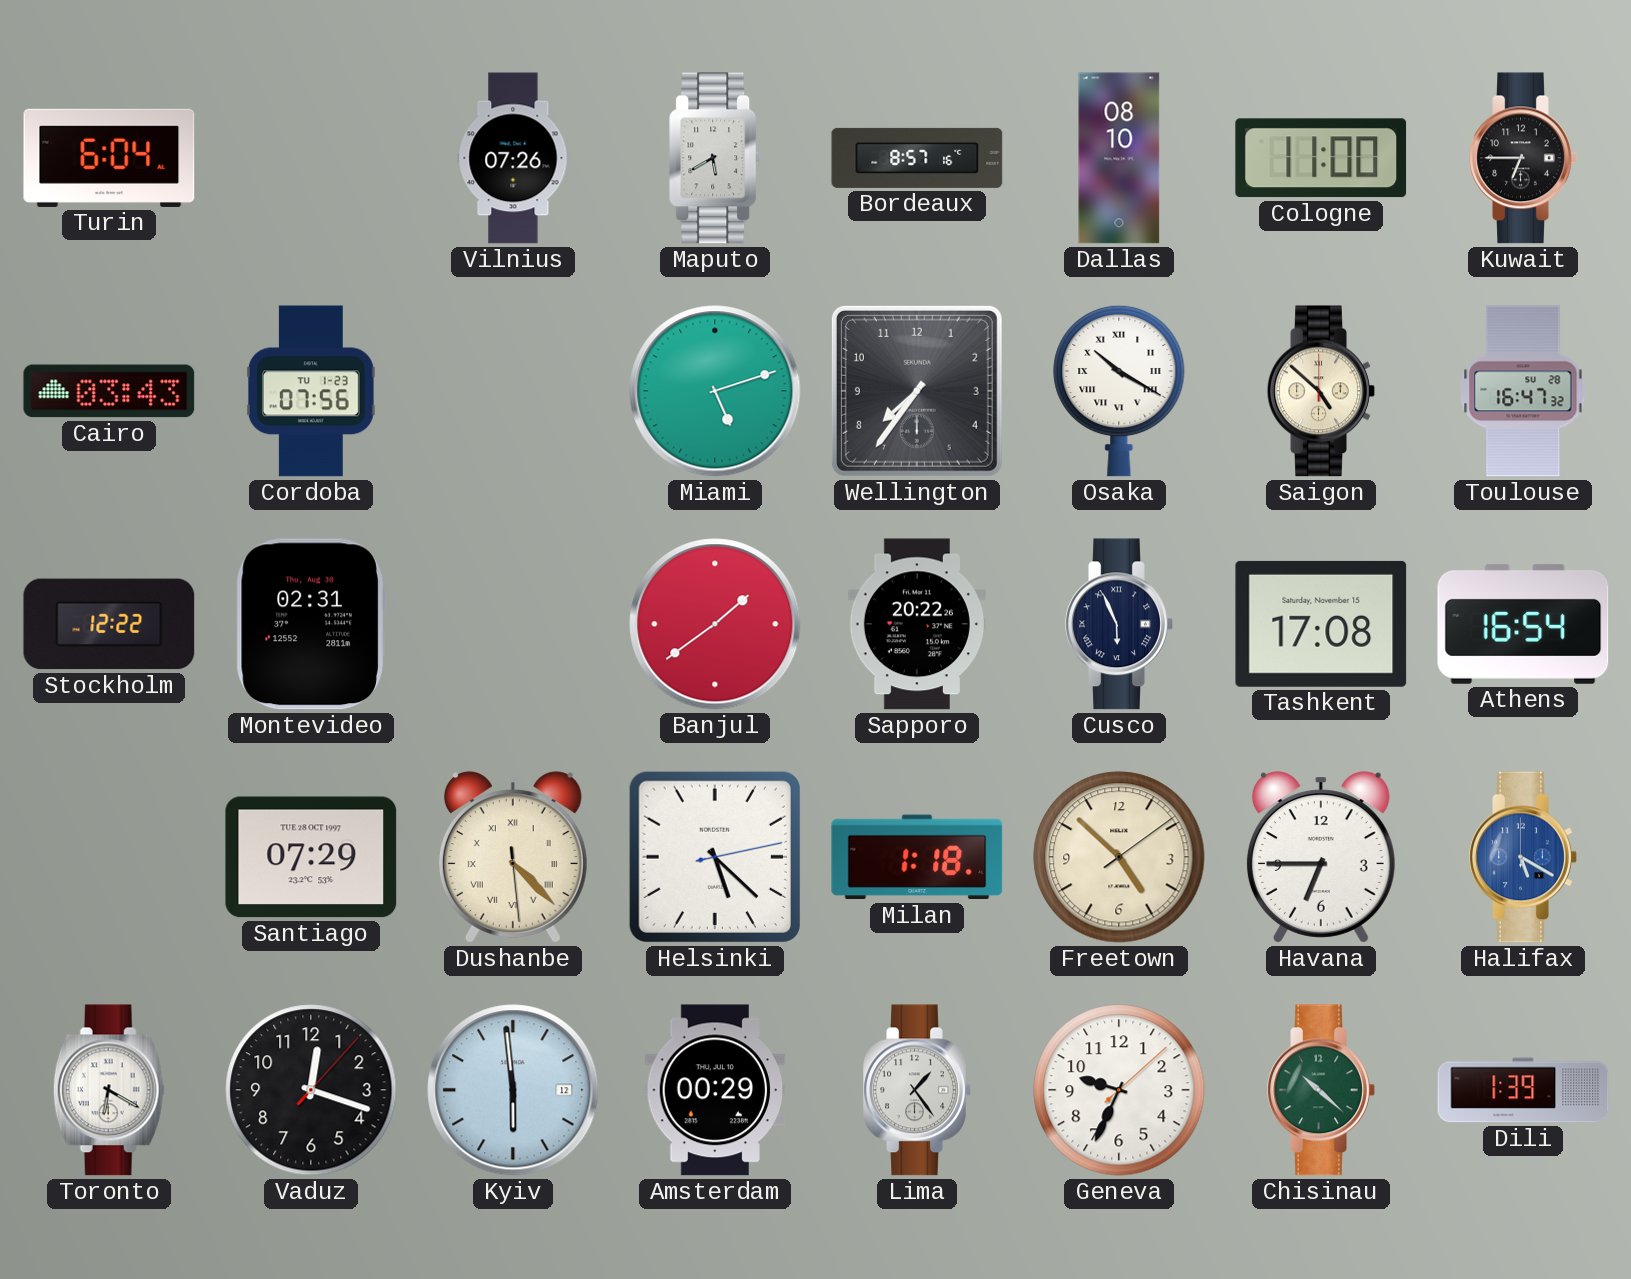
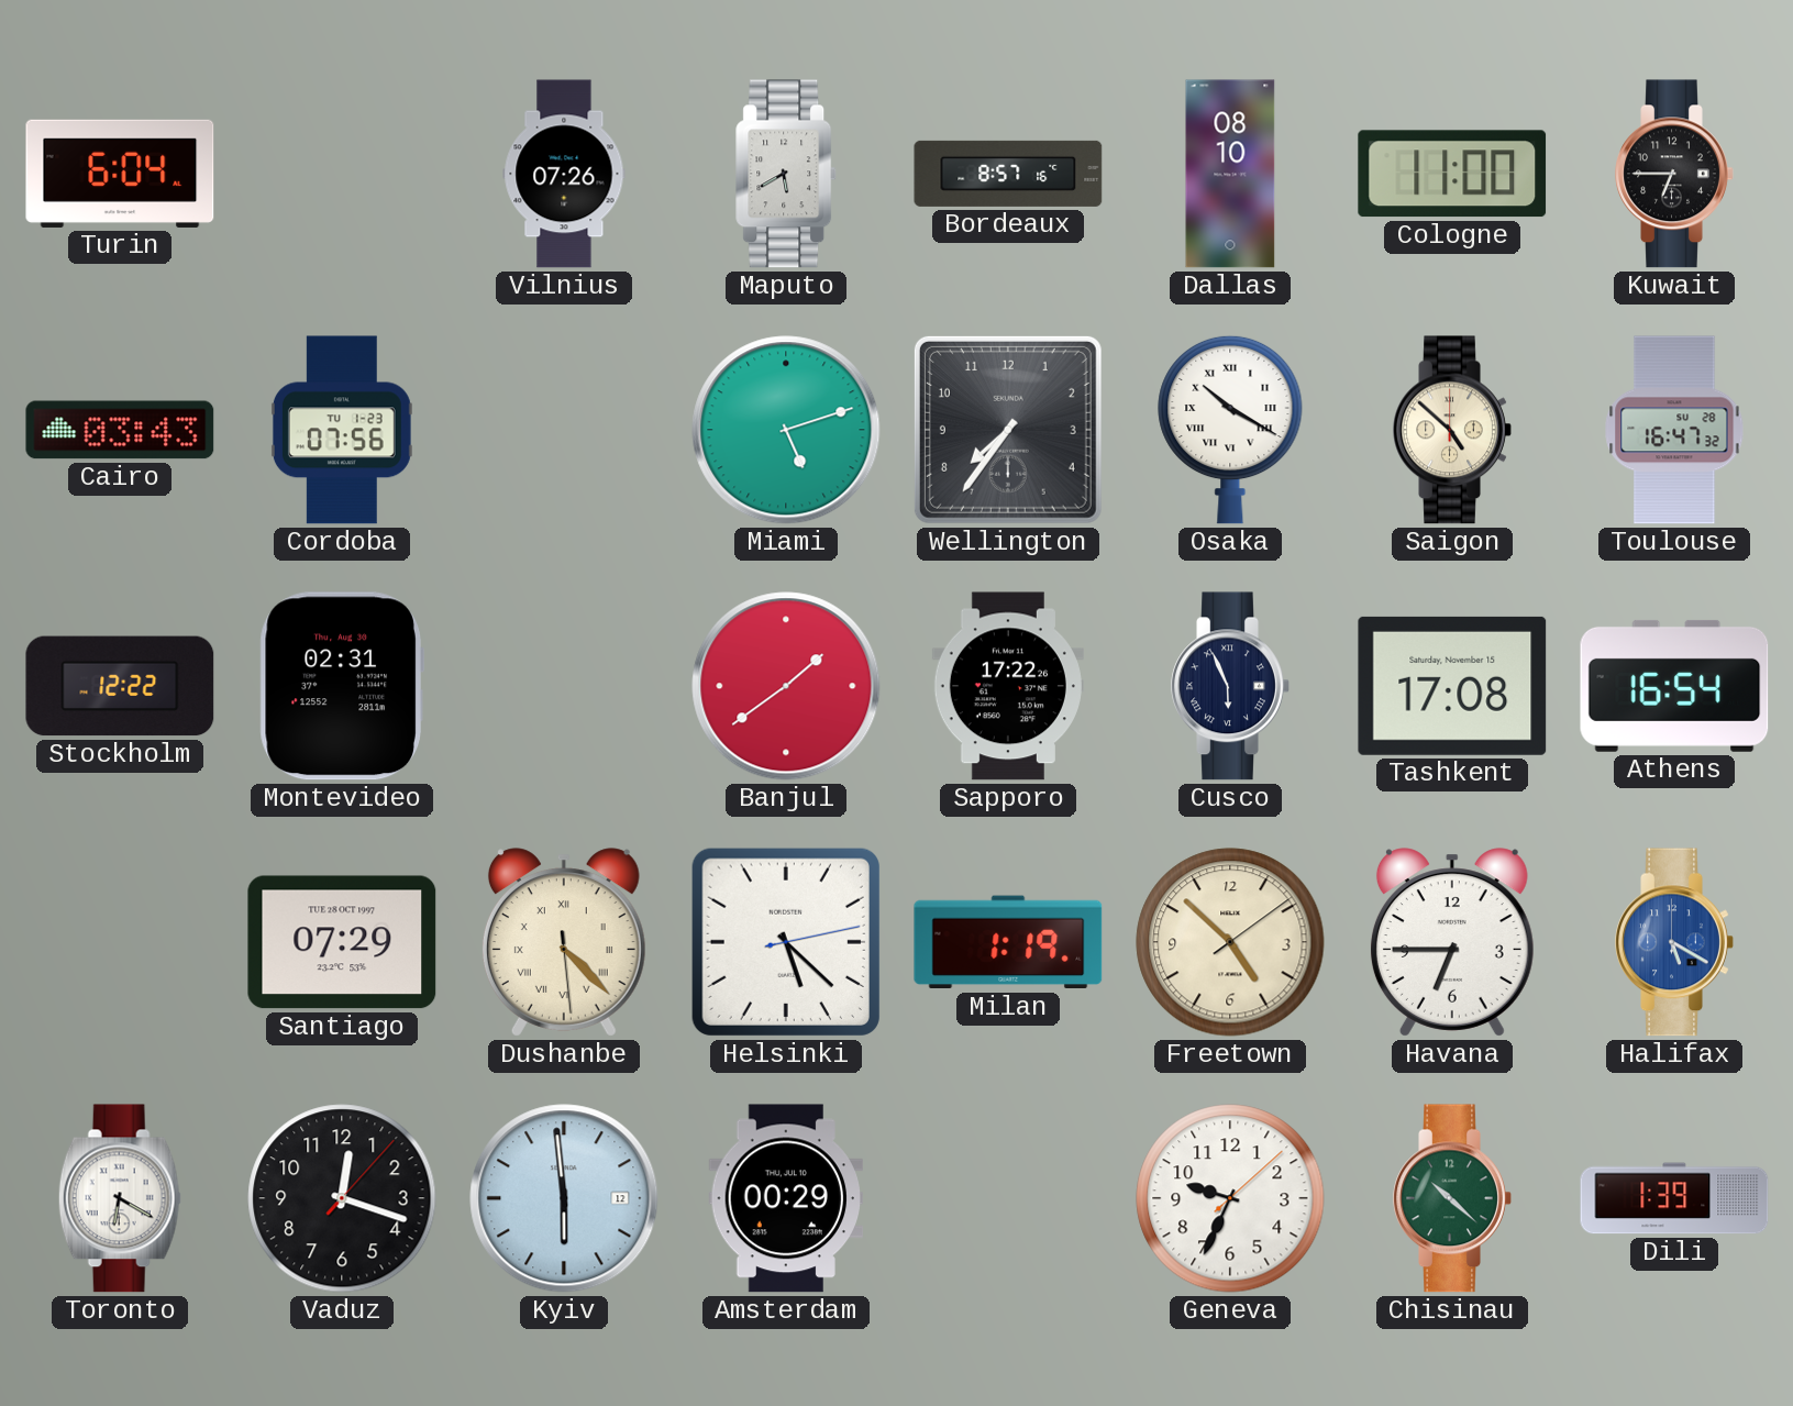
Sapporo: 20:22 -> 17:22
Milan: 1:18 -> 1:19
Lima: 1:24 -> none
